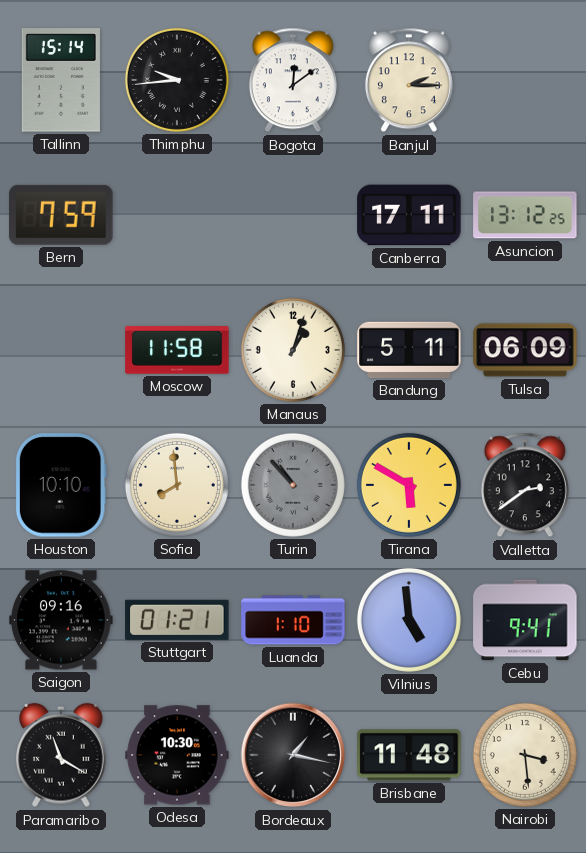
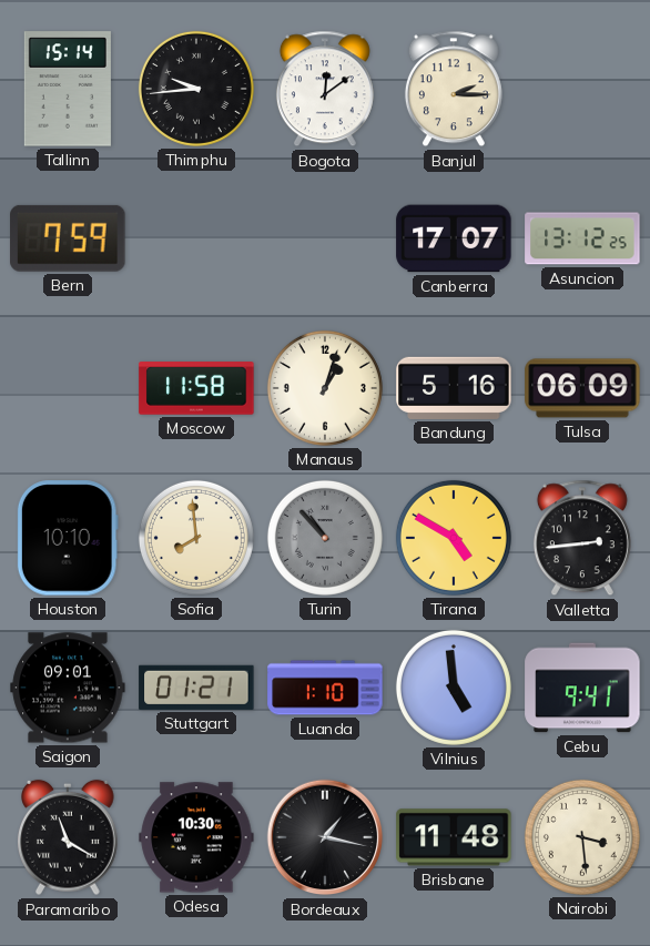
Canberra: 17:11 -> 17:07
Bandung: 5:11 -> 5:16
Tirana: 5:50 -> 4:50
Valletta: 2:39 -> 2:44
Saigon: 09:16 -> 09:01
